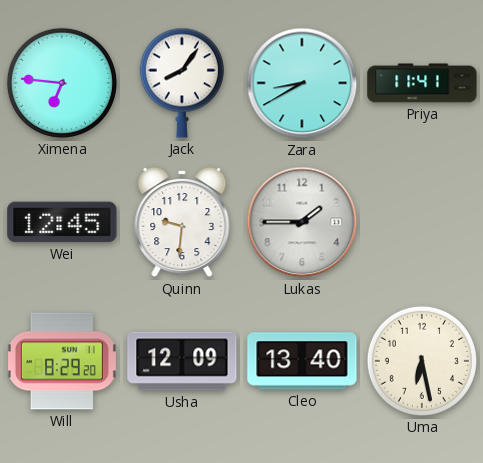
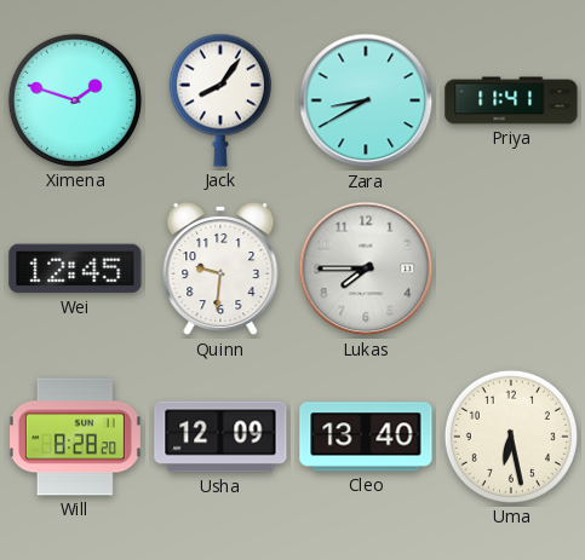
Ximena: 6:46 -> 1:48
Lukas: 1:45 -> 7:45
Will: 8:29 -> 8:28
